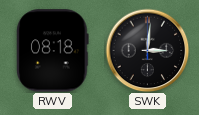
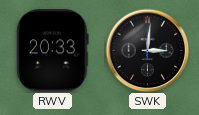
RWV: 08:18 -> 20:33
